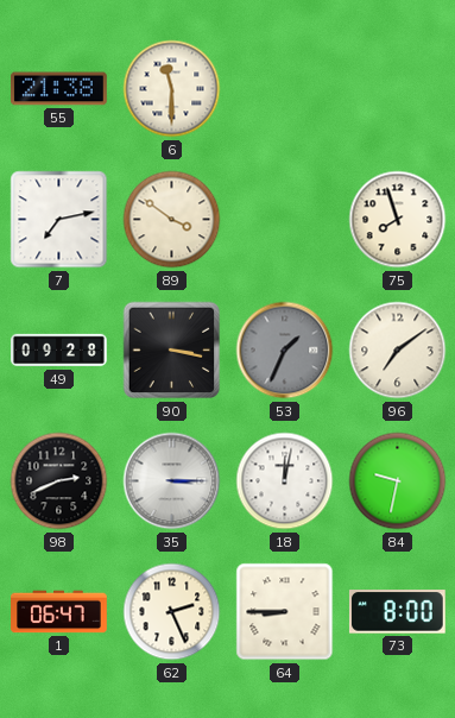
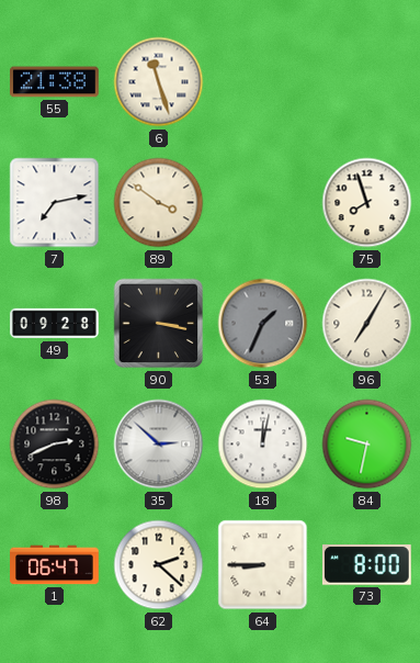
6: 11:30 -> 11:27
96: 7:09 -> 7:05
35: 3:15 -> 2:52
62: 2:26 -> 2:22
